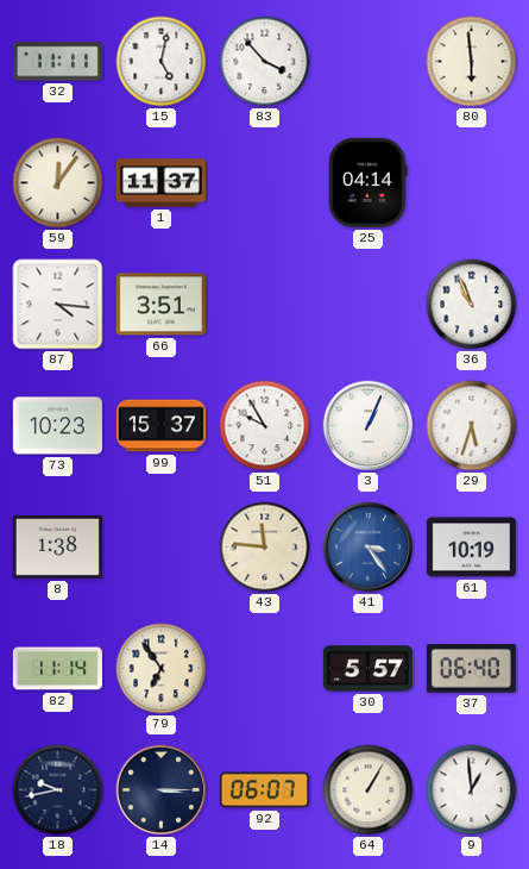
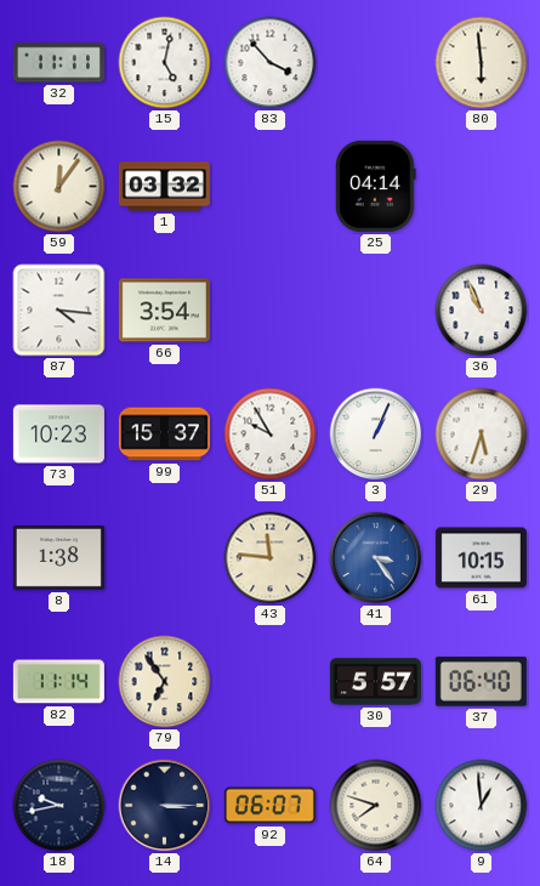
1: 11:37 -> 03:32
66: 3:51 -> 3:54
61: 10:19 -> 10:15
64: 1:05 -> 7:48
